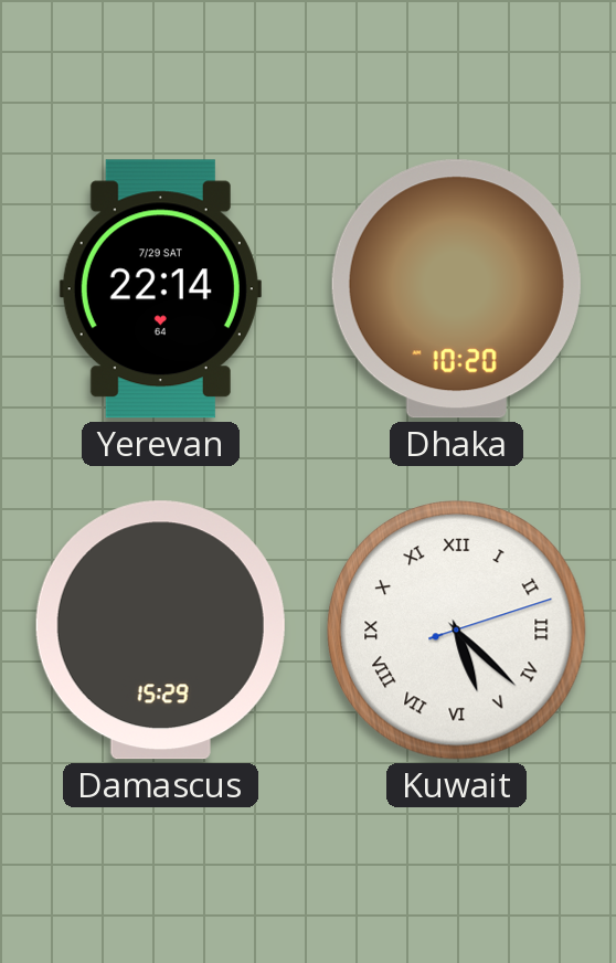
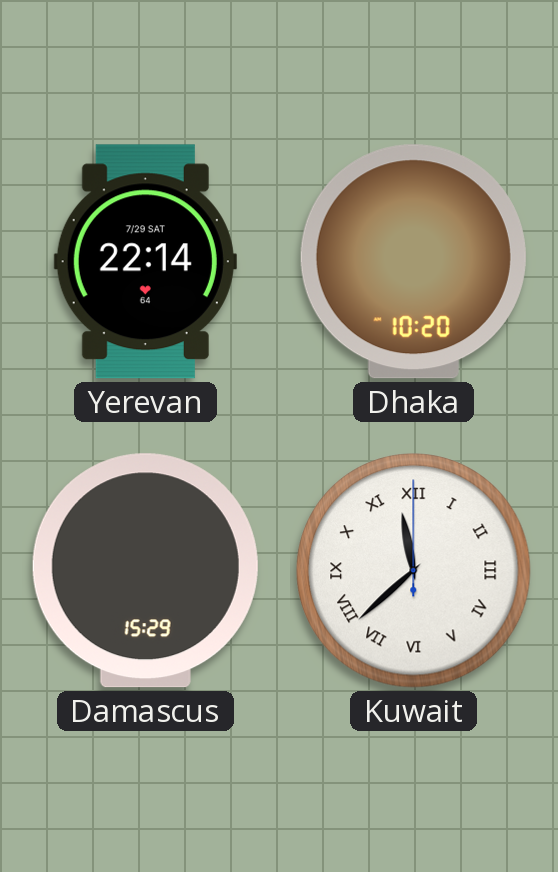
Kuwait: 5:22 -> 11:38
